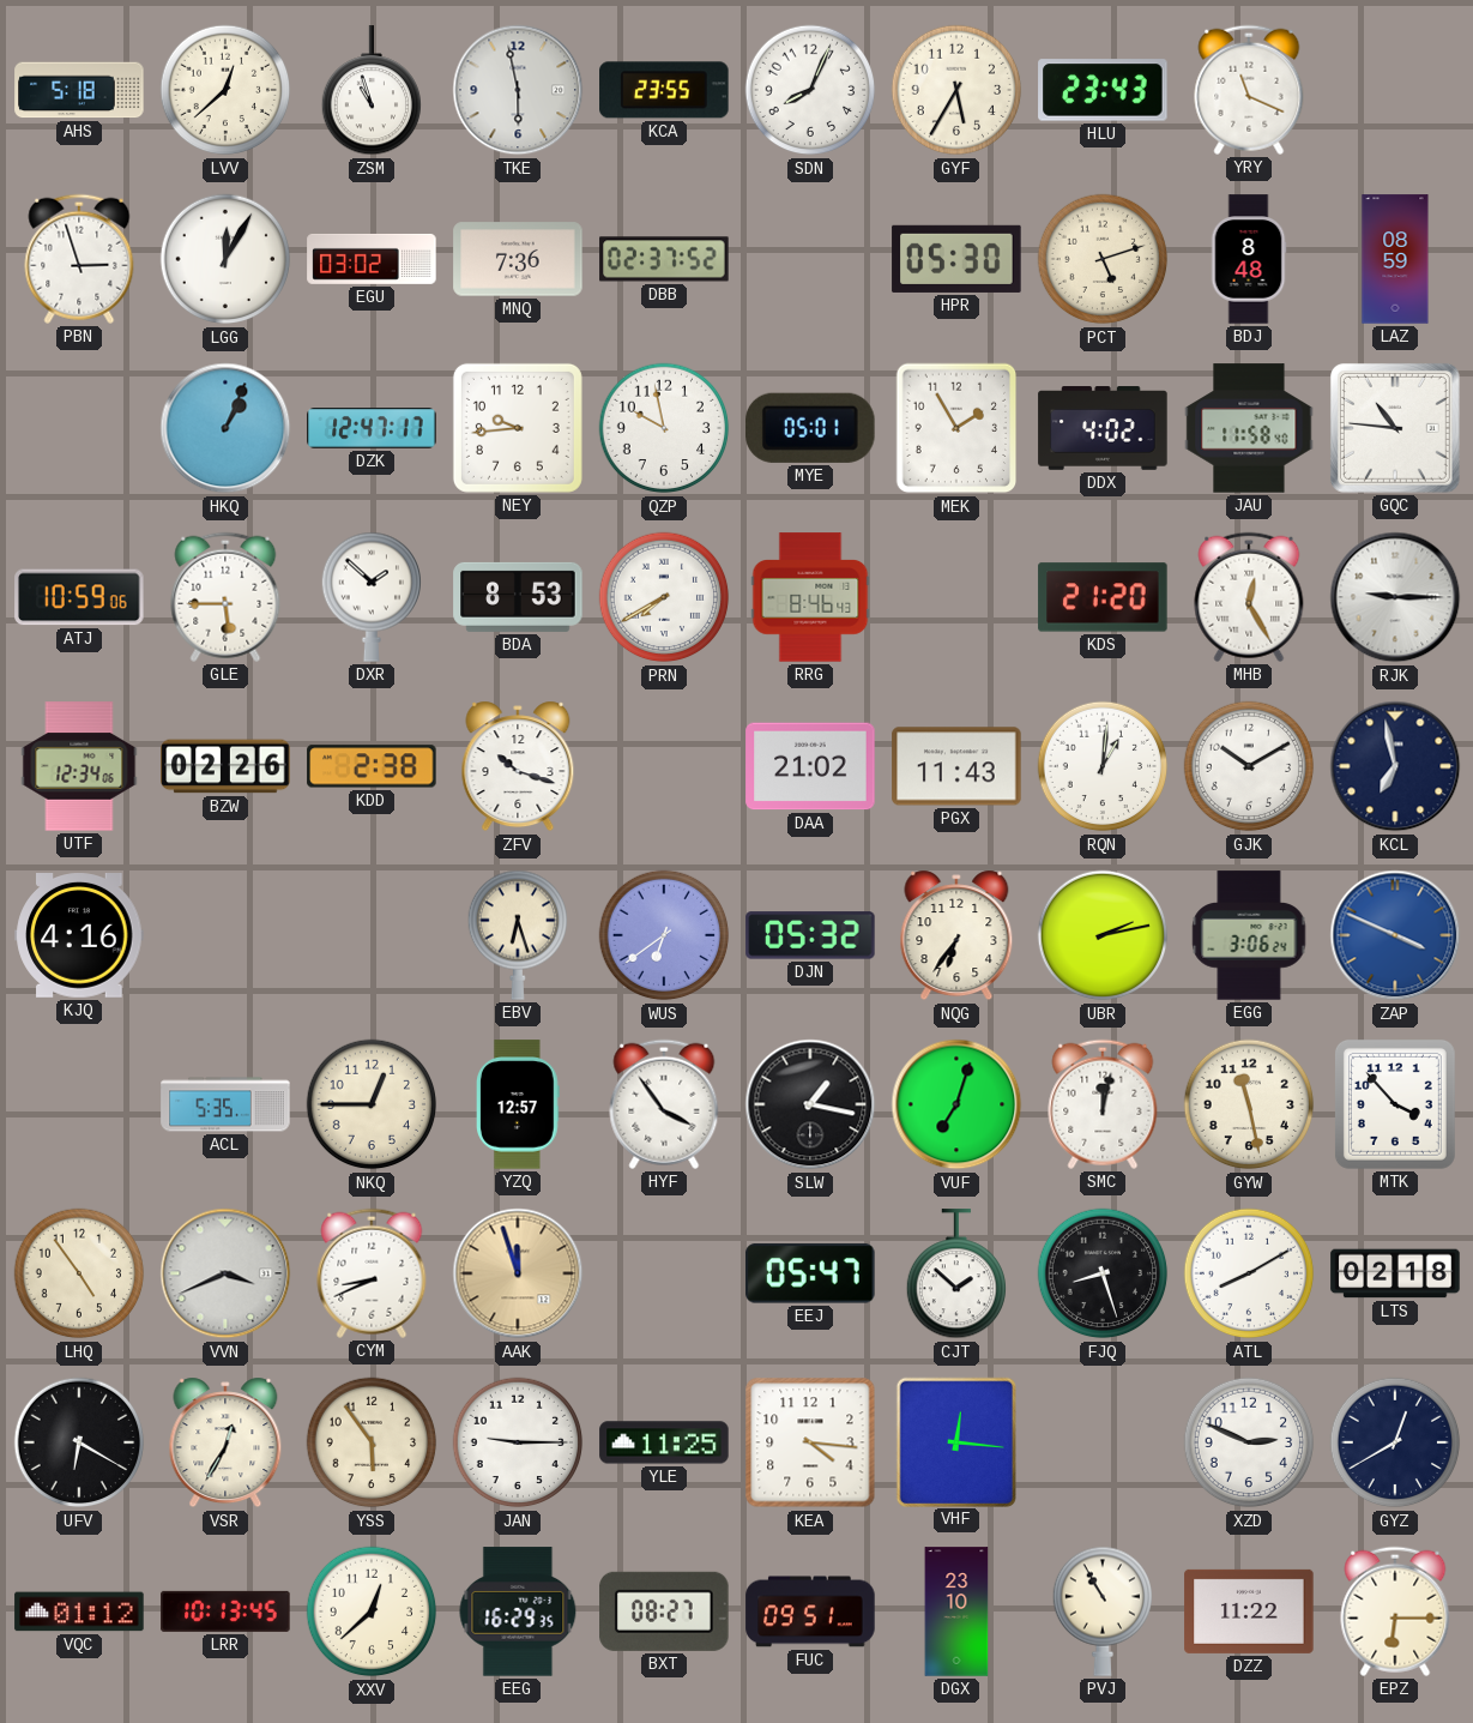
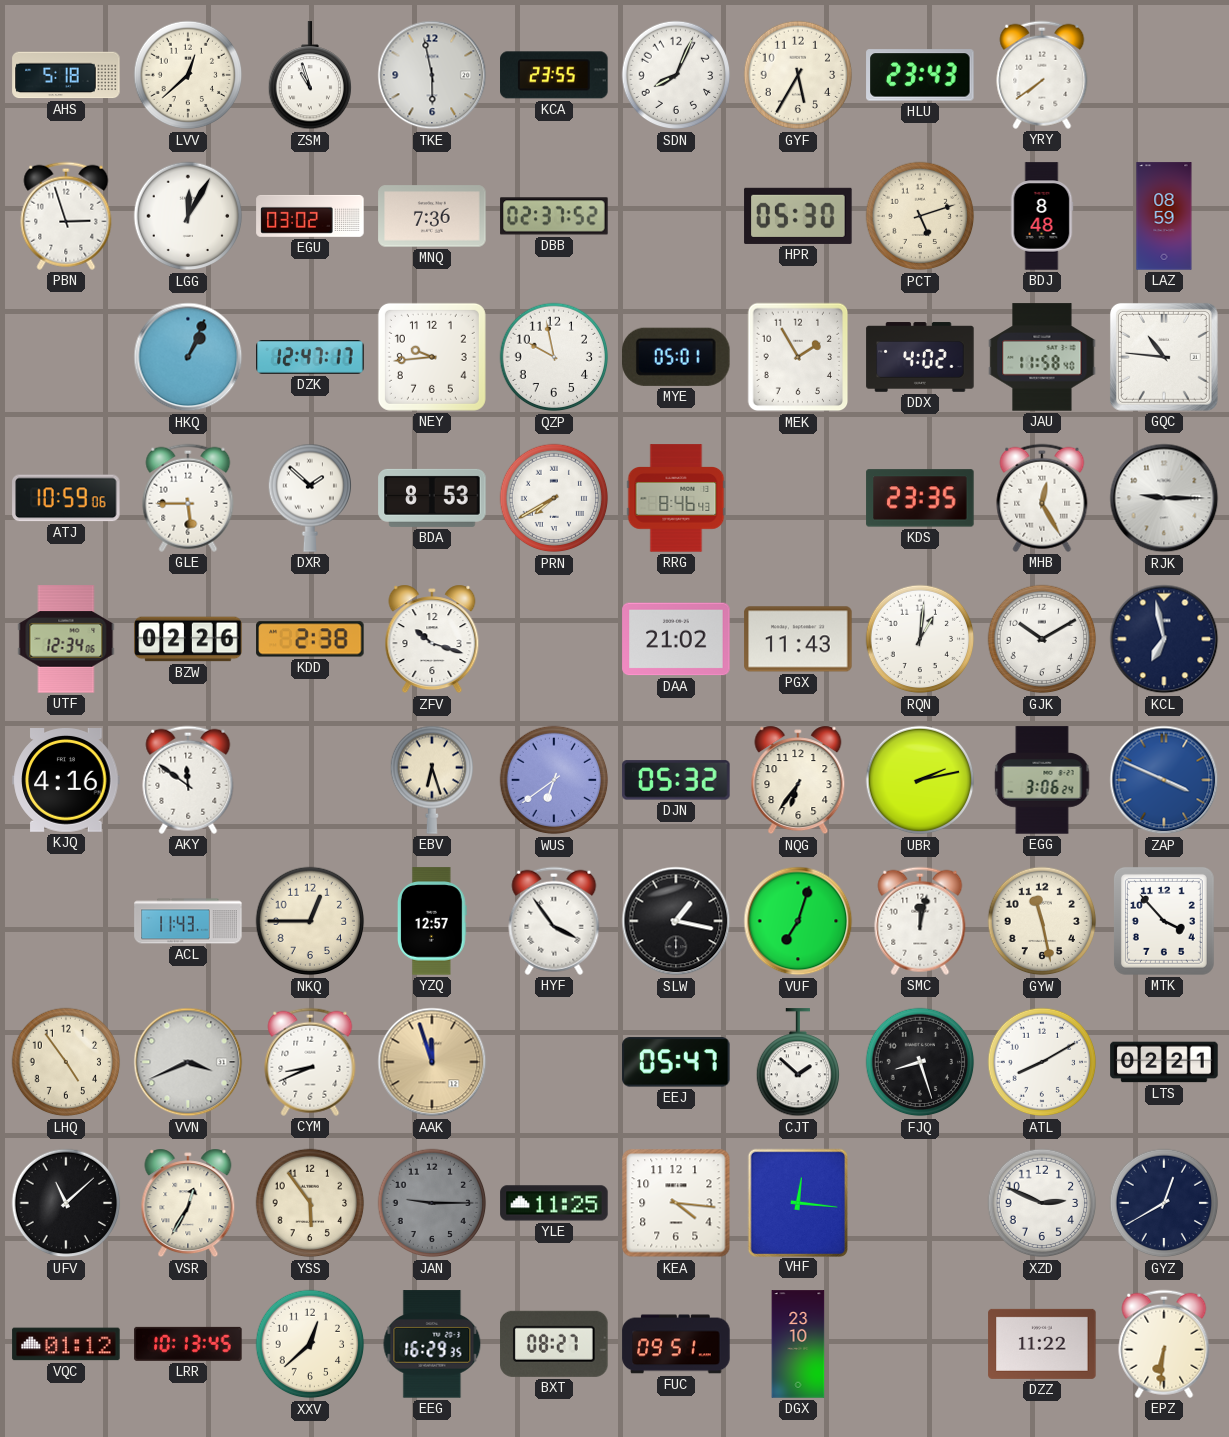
YRY: 11:19 -> 7:39
KDS: 21:20 -> 23:35
AKY: none -> 11:51
ACL: 5:35 -> 11:43
LTS: 02:18 -> 02:21
UFV: 6:20 -> 11:08
JAN dial: white -> grey
PVJ: 10:55 -> none
EPZ: 6:15 -> 6:31
